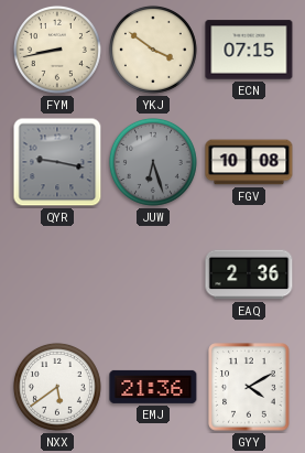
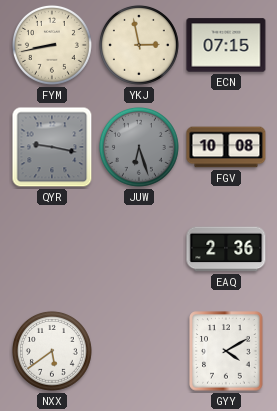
YKJ: 3:51 -> 2:58
EMJ: 21:36 -> none
